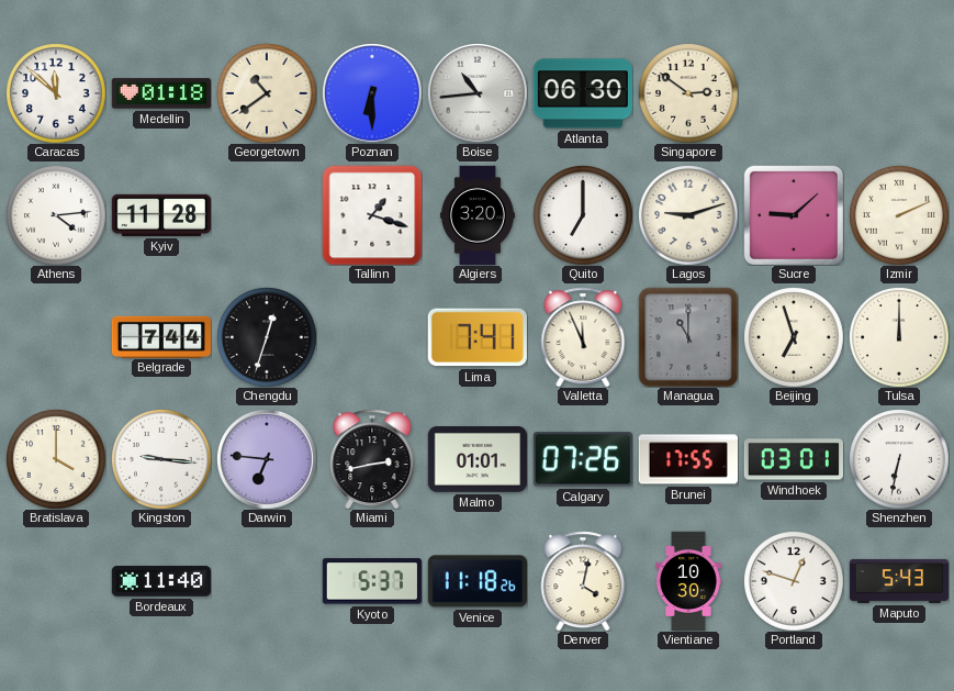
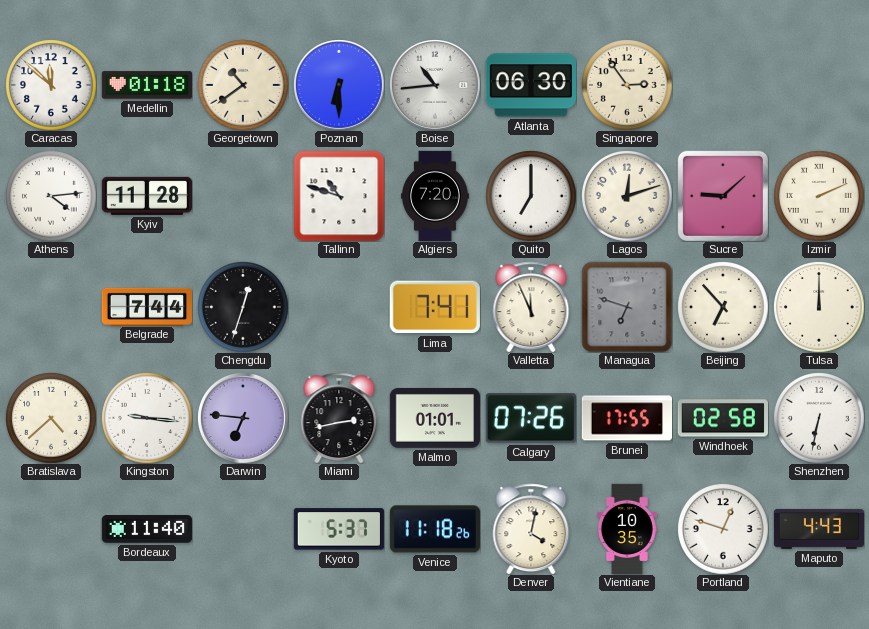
Singapore: 2:51 -> 2:54
Tallinn: 1:18 -> 10:48
Algiers: 3:20 -> 7:20
Lagos: 9:12 -> 12:12
Managua: 11:00 -> 6:48
Beijing: 6:57 -> 6:53
Bratislava: 4:00 -> 4:38
Windhoek: 03:01 -> 02:58
Vientiane: 10:30 -> 10:35
Maputo: 5:43 -> 4:43
